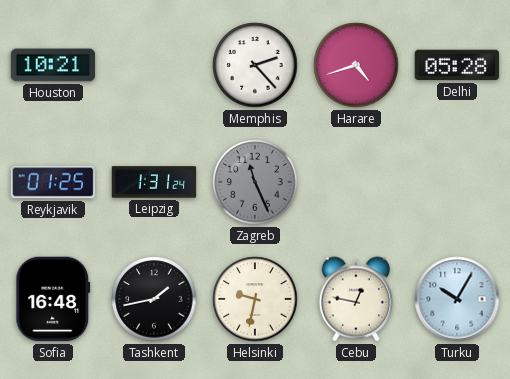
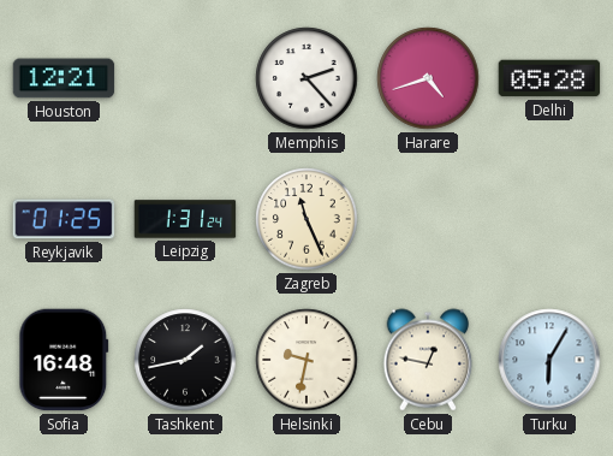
Houston: 10:21 -> 12:21
Zagreb dial: grey -> cream
Turku: 10:05 -> 6:05
